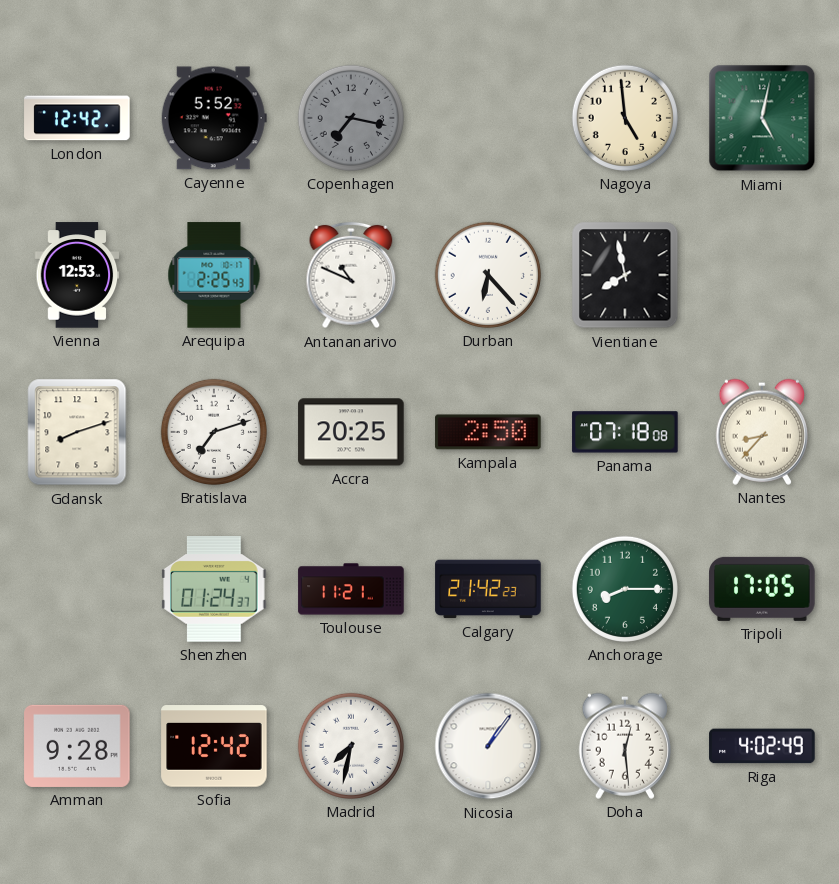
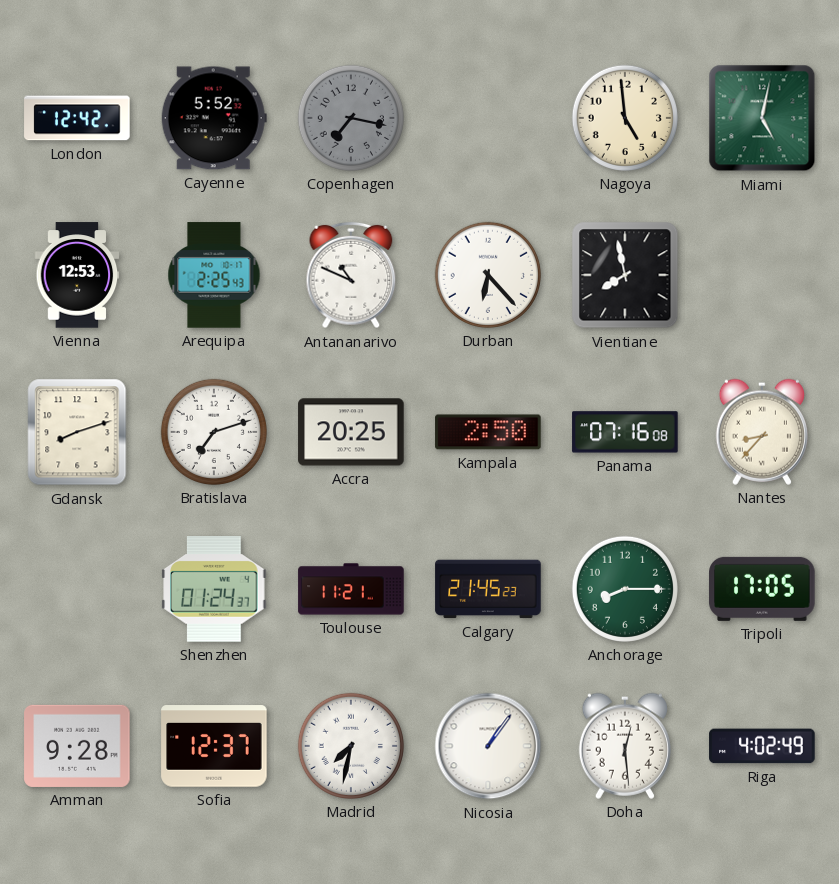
Panama: 07:18 -> 07:16
Calgary: 21:42 -> 21:45
Sofia: 12:42 -> 12:37
